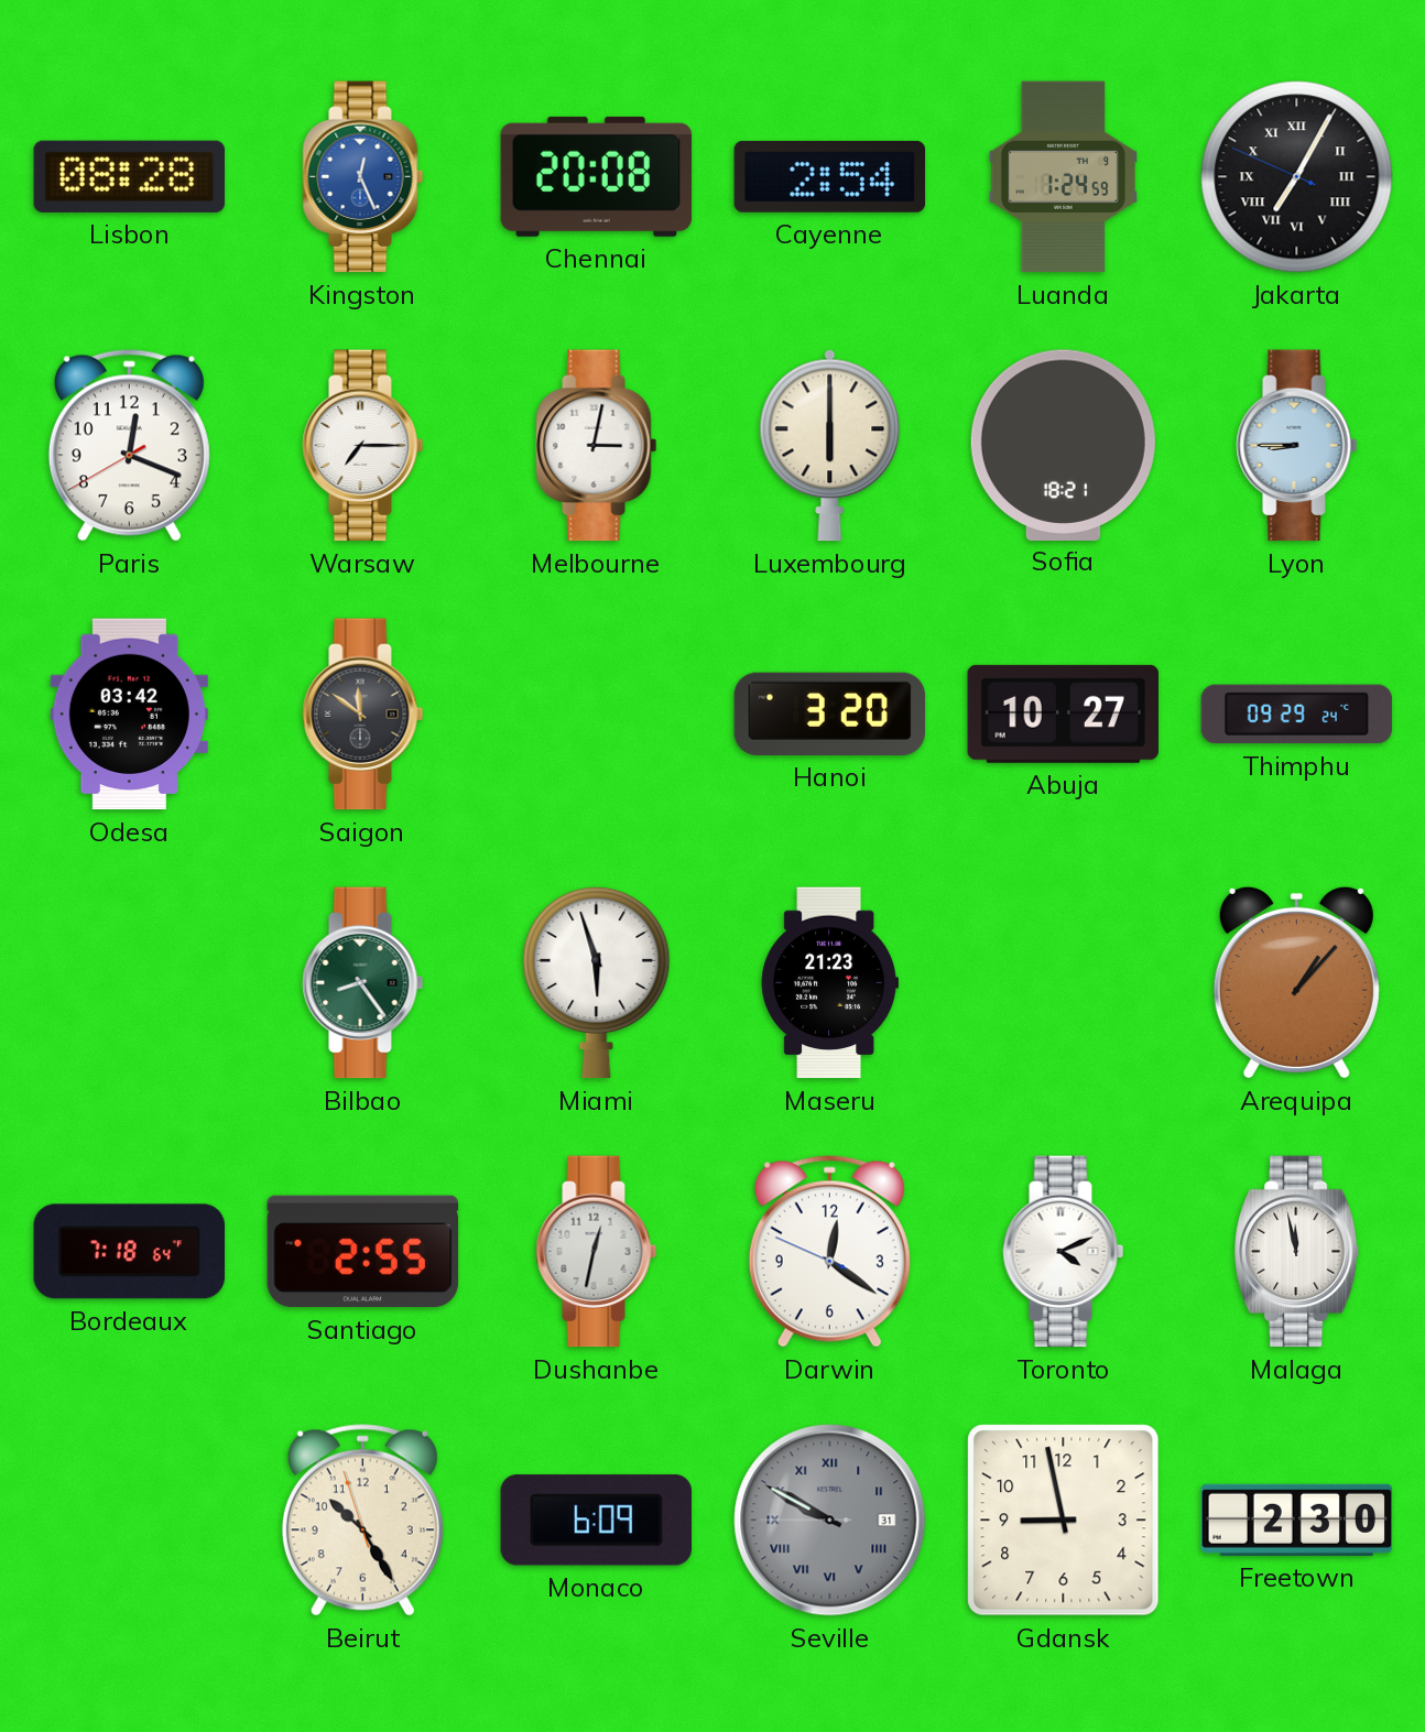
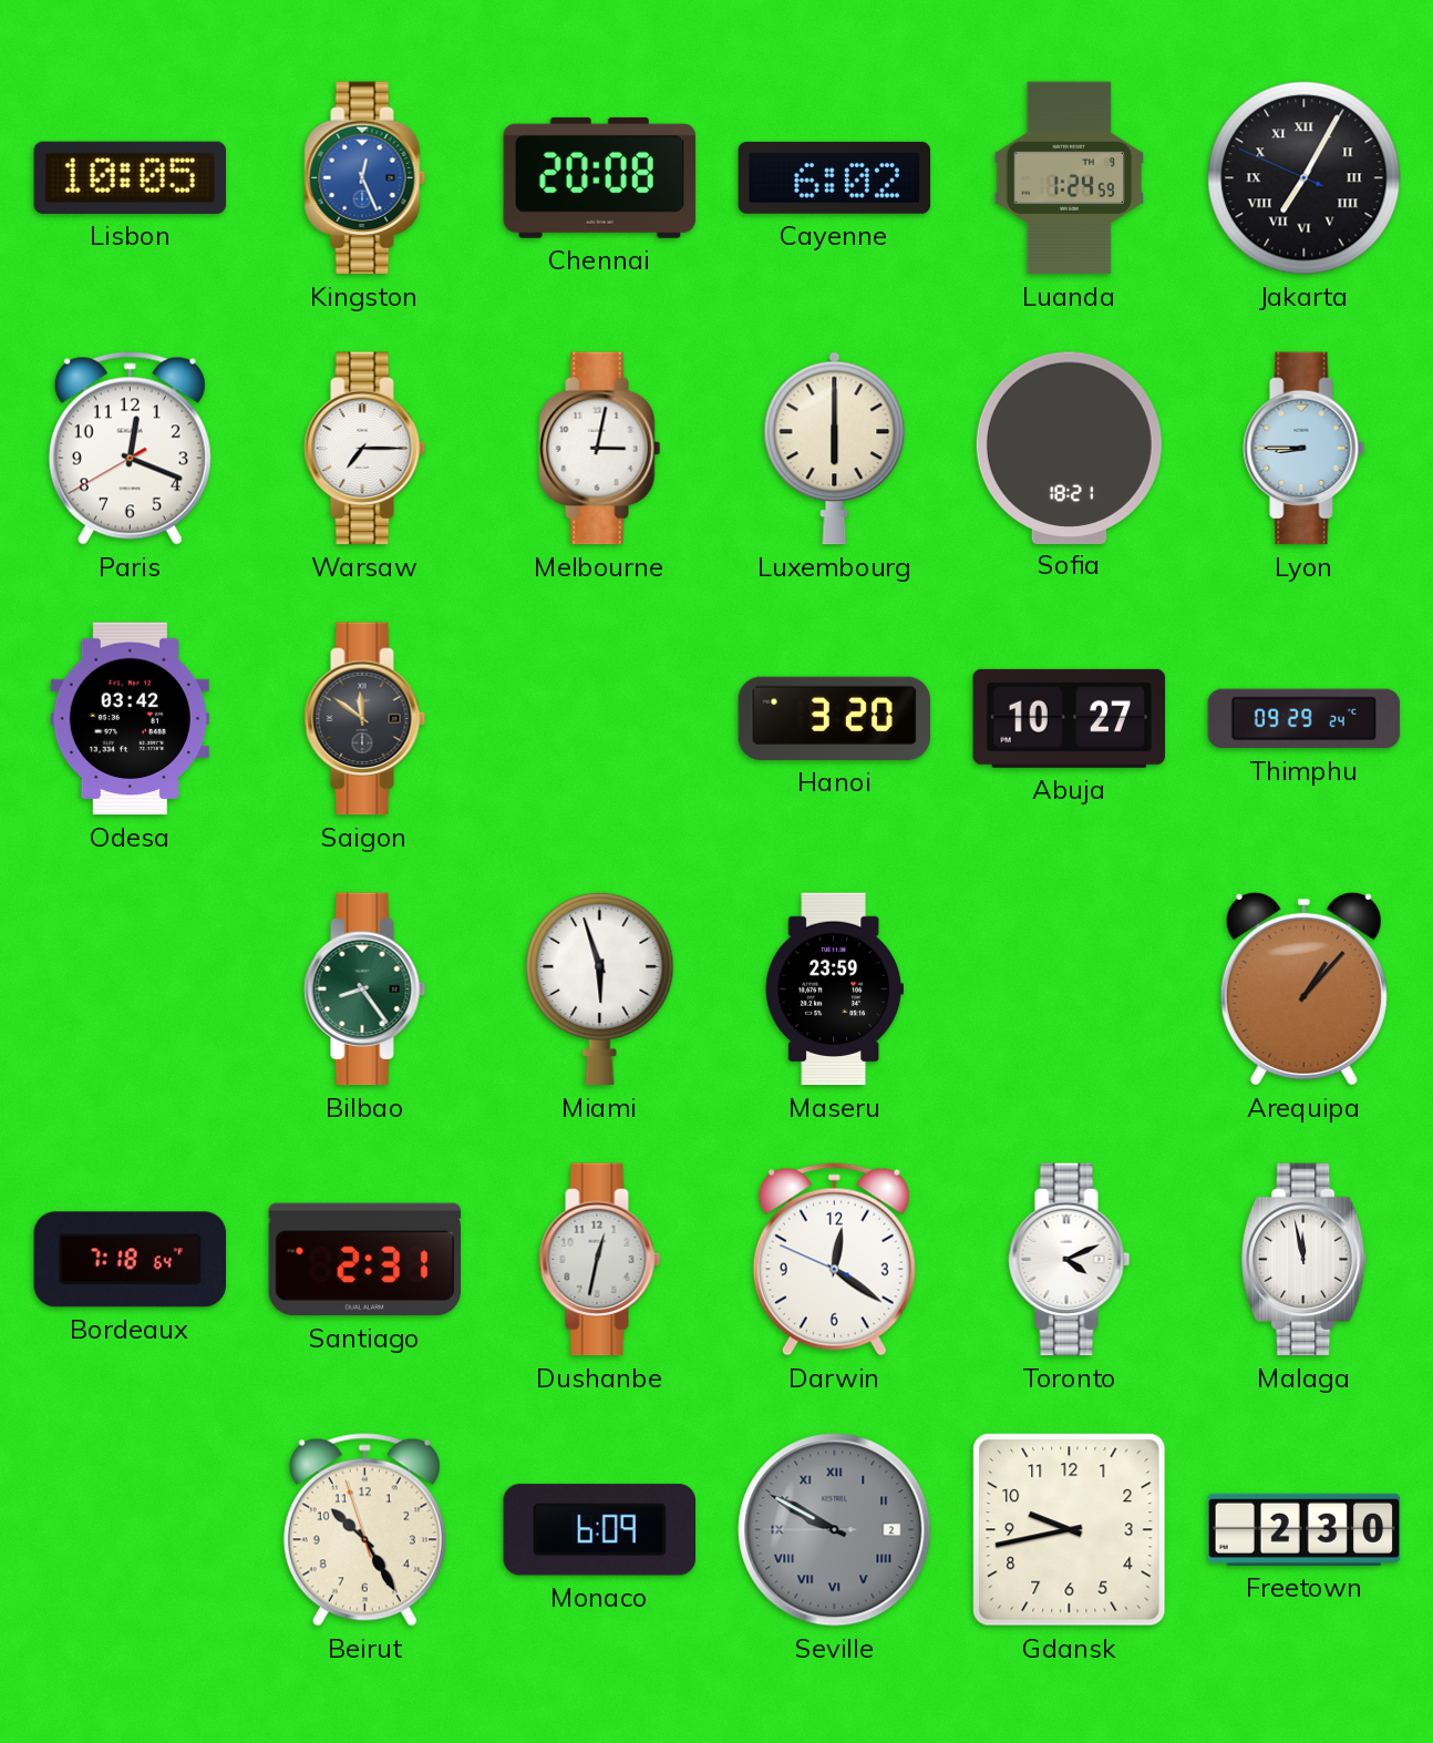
Lisbon: 08:28 -> 10:05
Cayenne: 2:54 -> 6:02
Maseru: 21:23 -> 23:59
Santiago: 2:55 -> 2:31
Seville date: 31 -> 2
Gdansk: 8:58 -> 9:43
